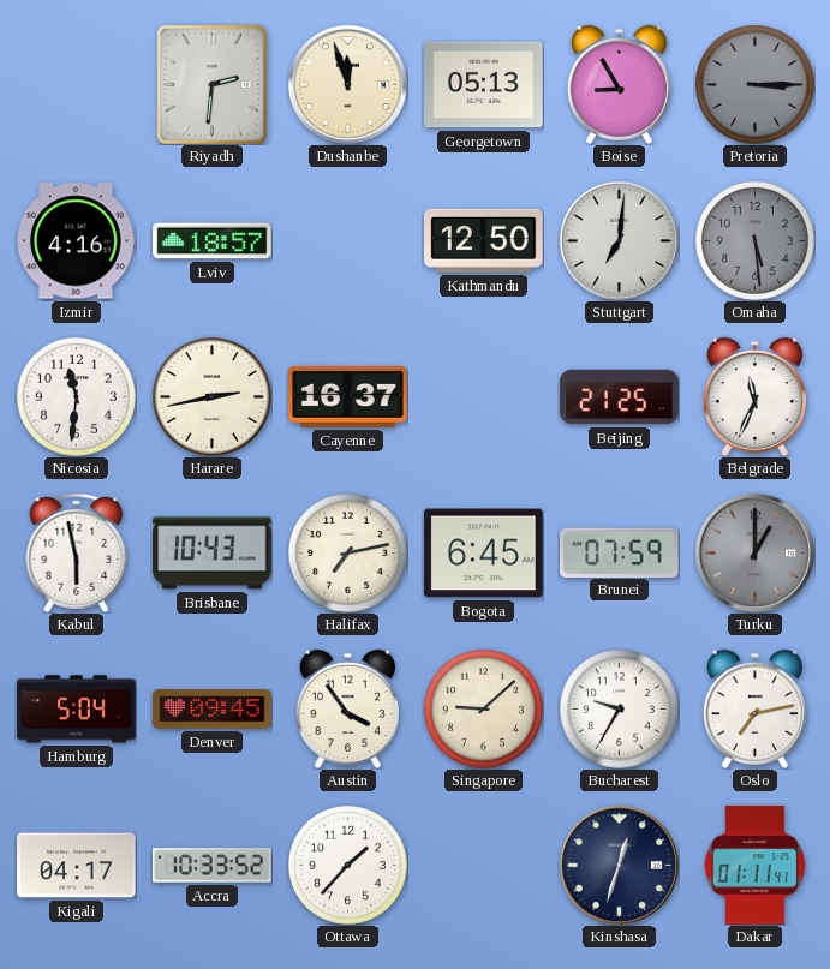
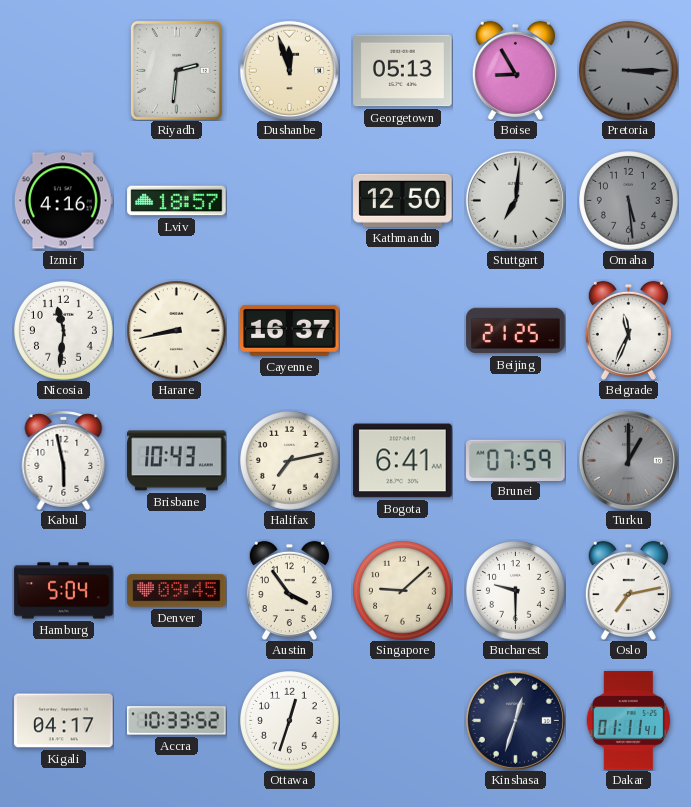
Harare: 2:43 -> 8:43
Bogota: 6:45 -> 6:41
Bucharest: 9:35 -> 9:30
Ottawa: 1:37 -> 12:33
